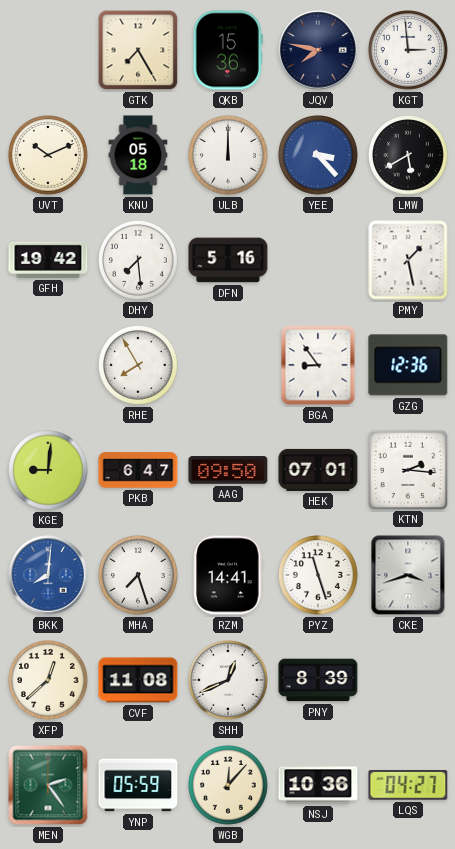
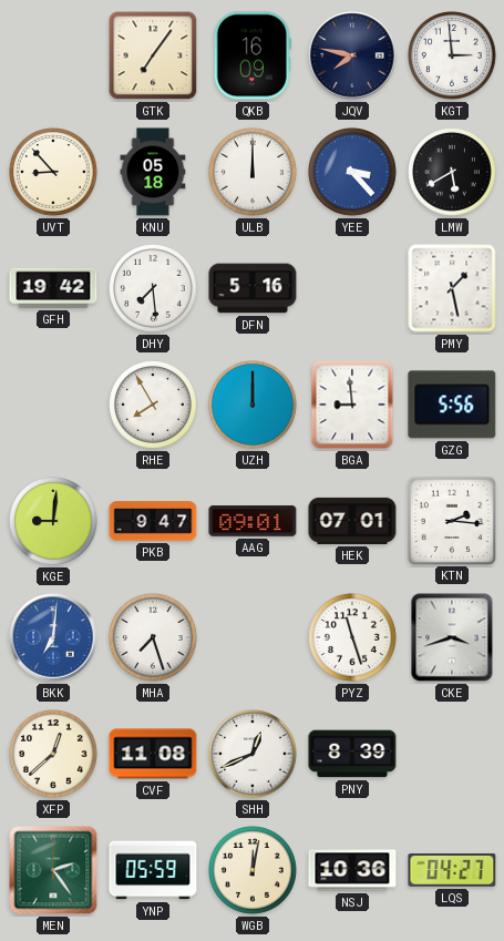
GTK: 7:25 -> 7:06
QKB: 15:36 -> 16:09
UVT: 10:11 -> 8:53
UZH: none -> 12:00
BGA: 8:54 -> 8:59
GZG: 12:36 -> 5:56
PKB: 6:47 -> 9:47
AAG: 09:50 -> 09:01
BKK: 8:01 -> 7:01
RZM: 14:41 -> none
WGB: 12:07 -> 12:02
